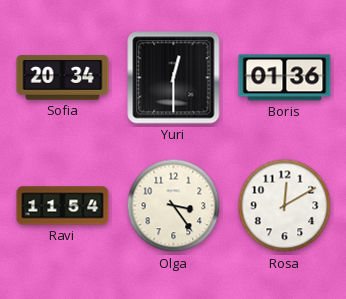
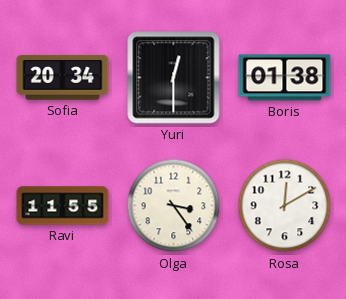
Boris: 01:36 -> 01:38
Ravi: 11:54 -> 11:55
